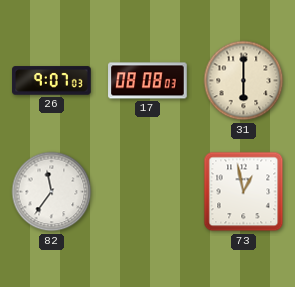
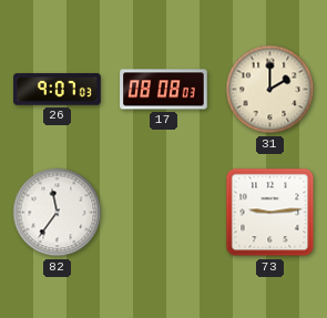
31: 6:00 -> 2:00
73: 12:58 -> 9:14
